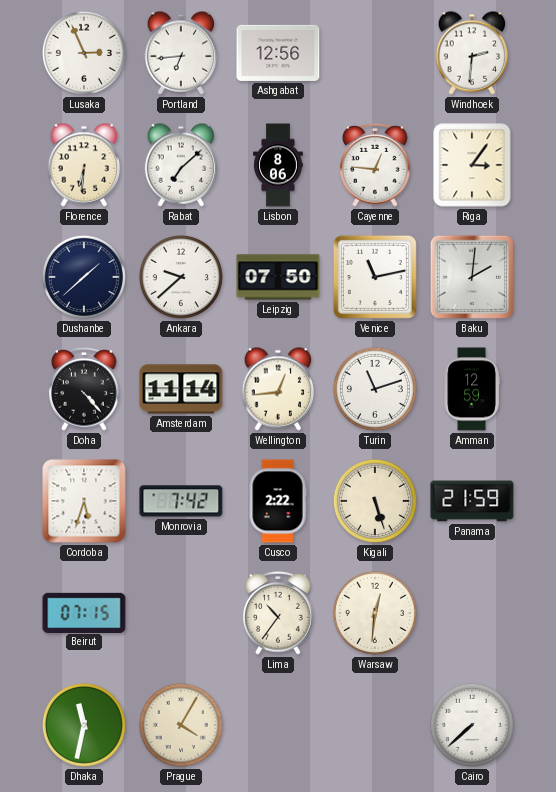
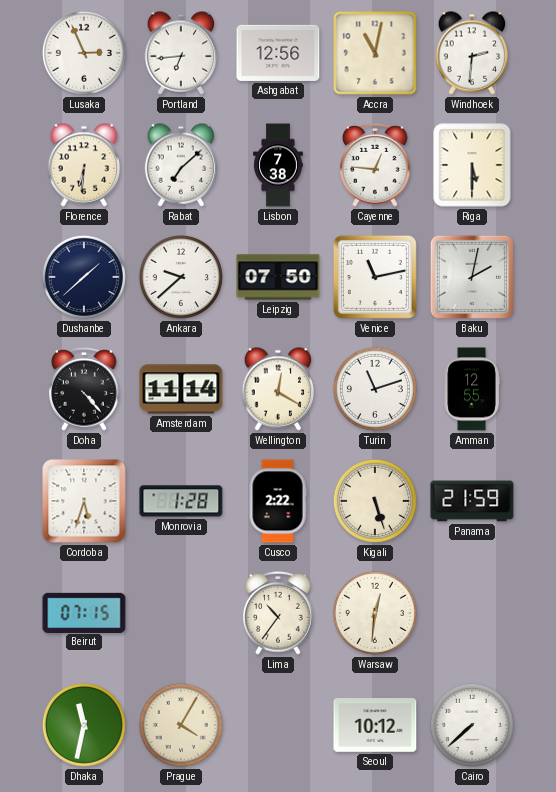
Accra: none -> 11:02
Lisbon: 8:06 -> 7:38
Riga: 3:06 -> 5:30
Baku: 2:01 -> 2:02
Wellington: 12:44 -> 12:20
Amman: 12:59 -> 12:55
Monrovia: 7:42 -> 1:28
Seoul: none -> 10:12
